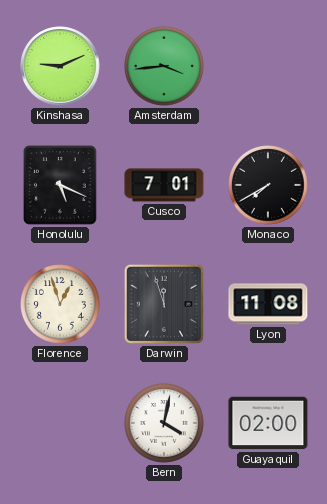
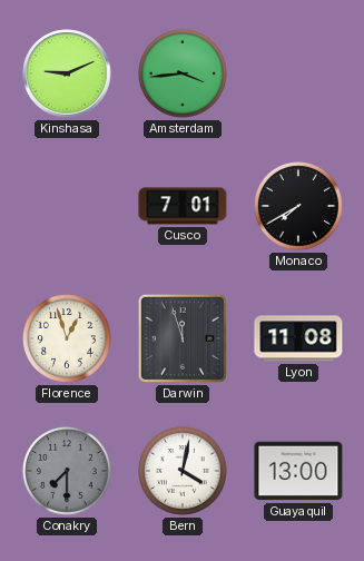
Honolulu: 5:19 -> none
Conakry: none -> 7:30
Guayaquil: 02:00 -> 13:00
